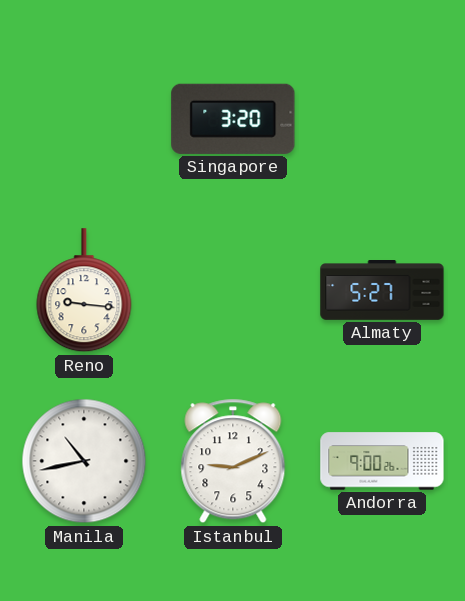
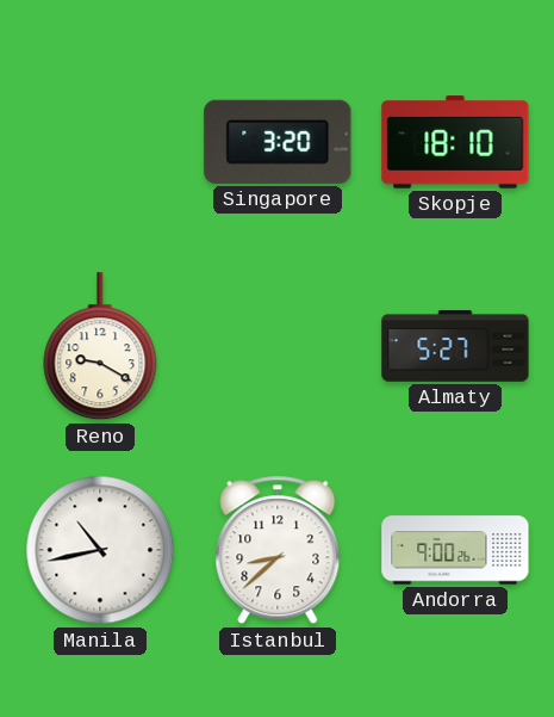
Skopje: none -> 18:10
Reno: 9:16 -> 9:20
Istanbul: 9:11 -> 8:38
